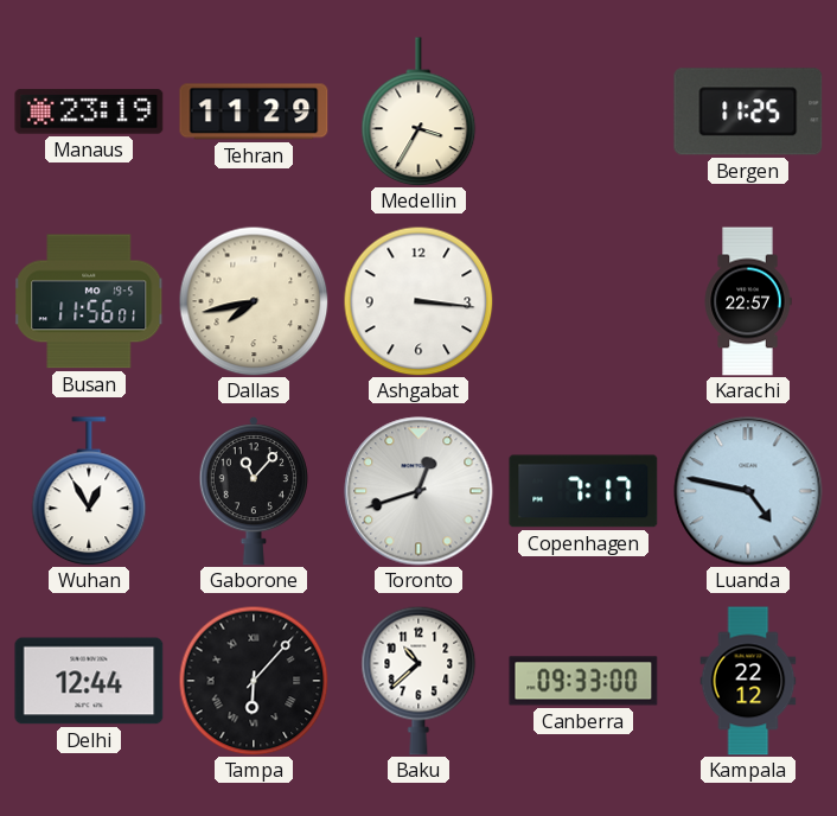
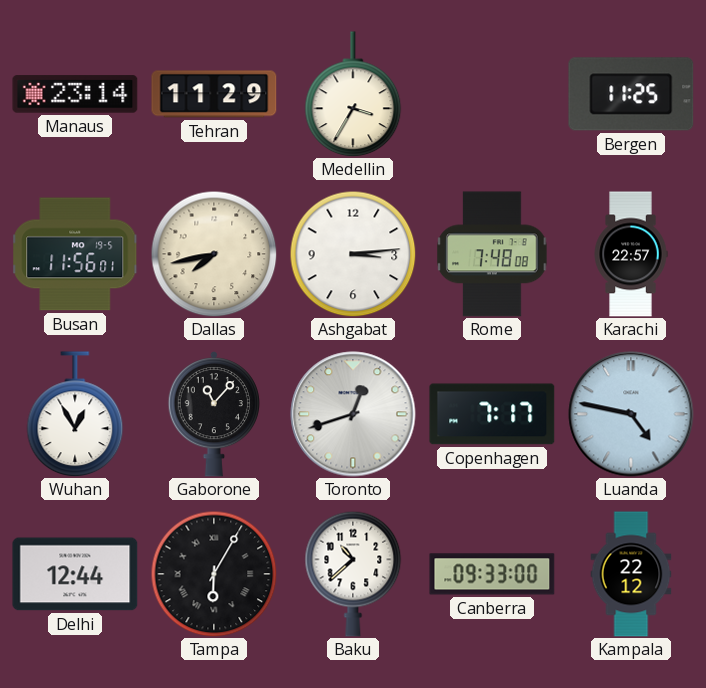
Manaus: 23:19 -> 23:14
Ashgabat: 3:16 -> 3:14
Rome: none -> 7:48
Tampa: 6:07 -> 6:05
